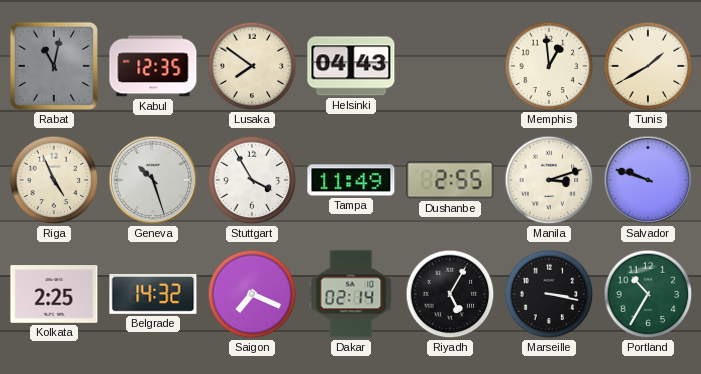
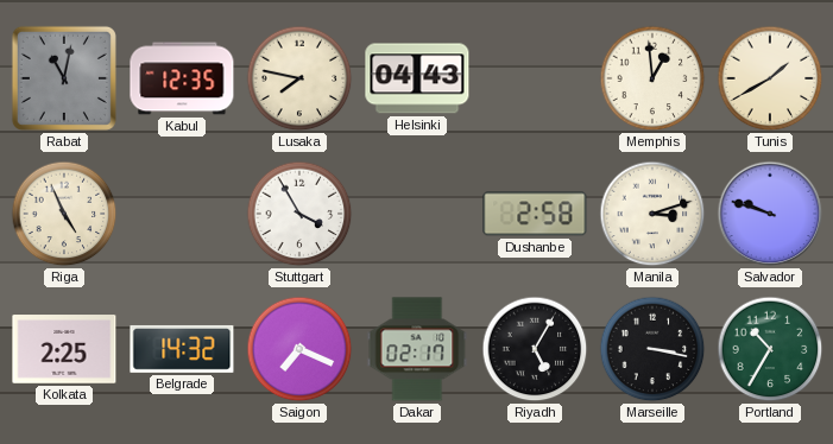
Lusaka: 7:51 -> 7:47
Geneva: 10:27 -> none
Tampa: 11:49 -> none
Dushanbe: 2:55 -> 2:58
Dakar: 02:14 -> 02:17
